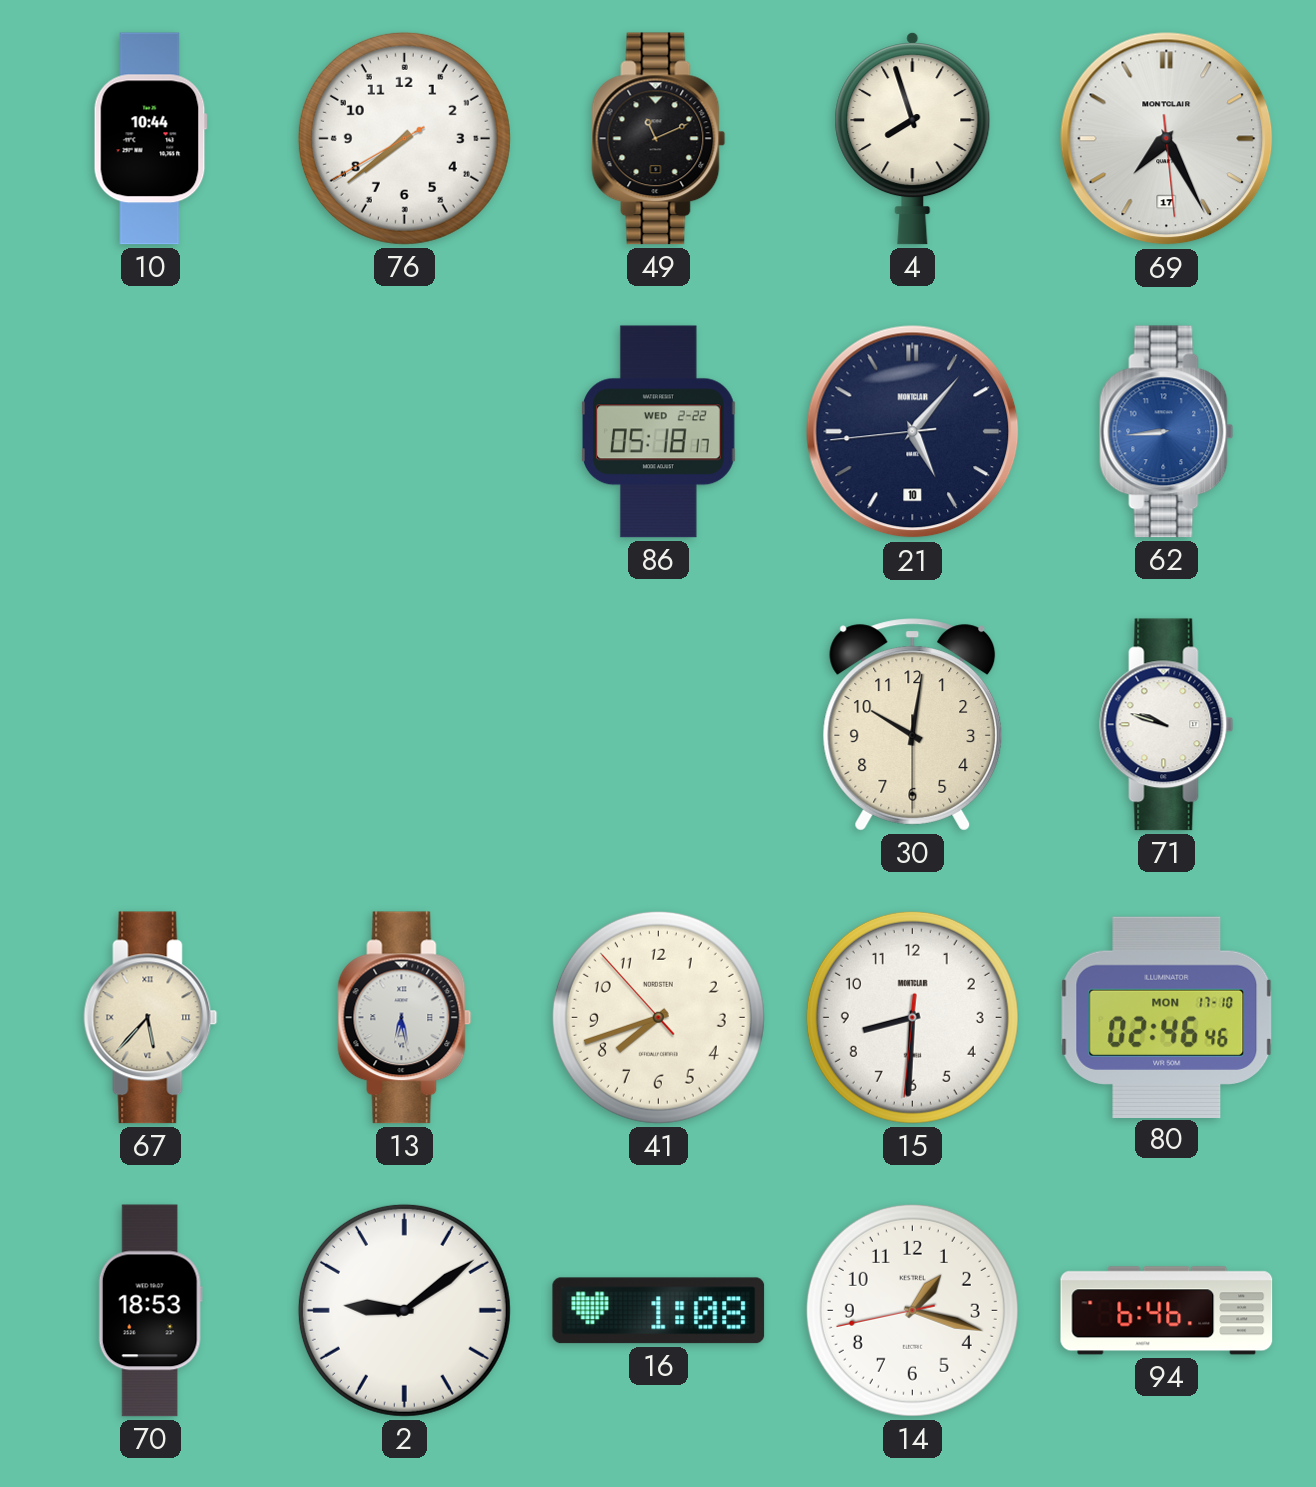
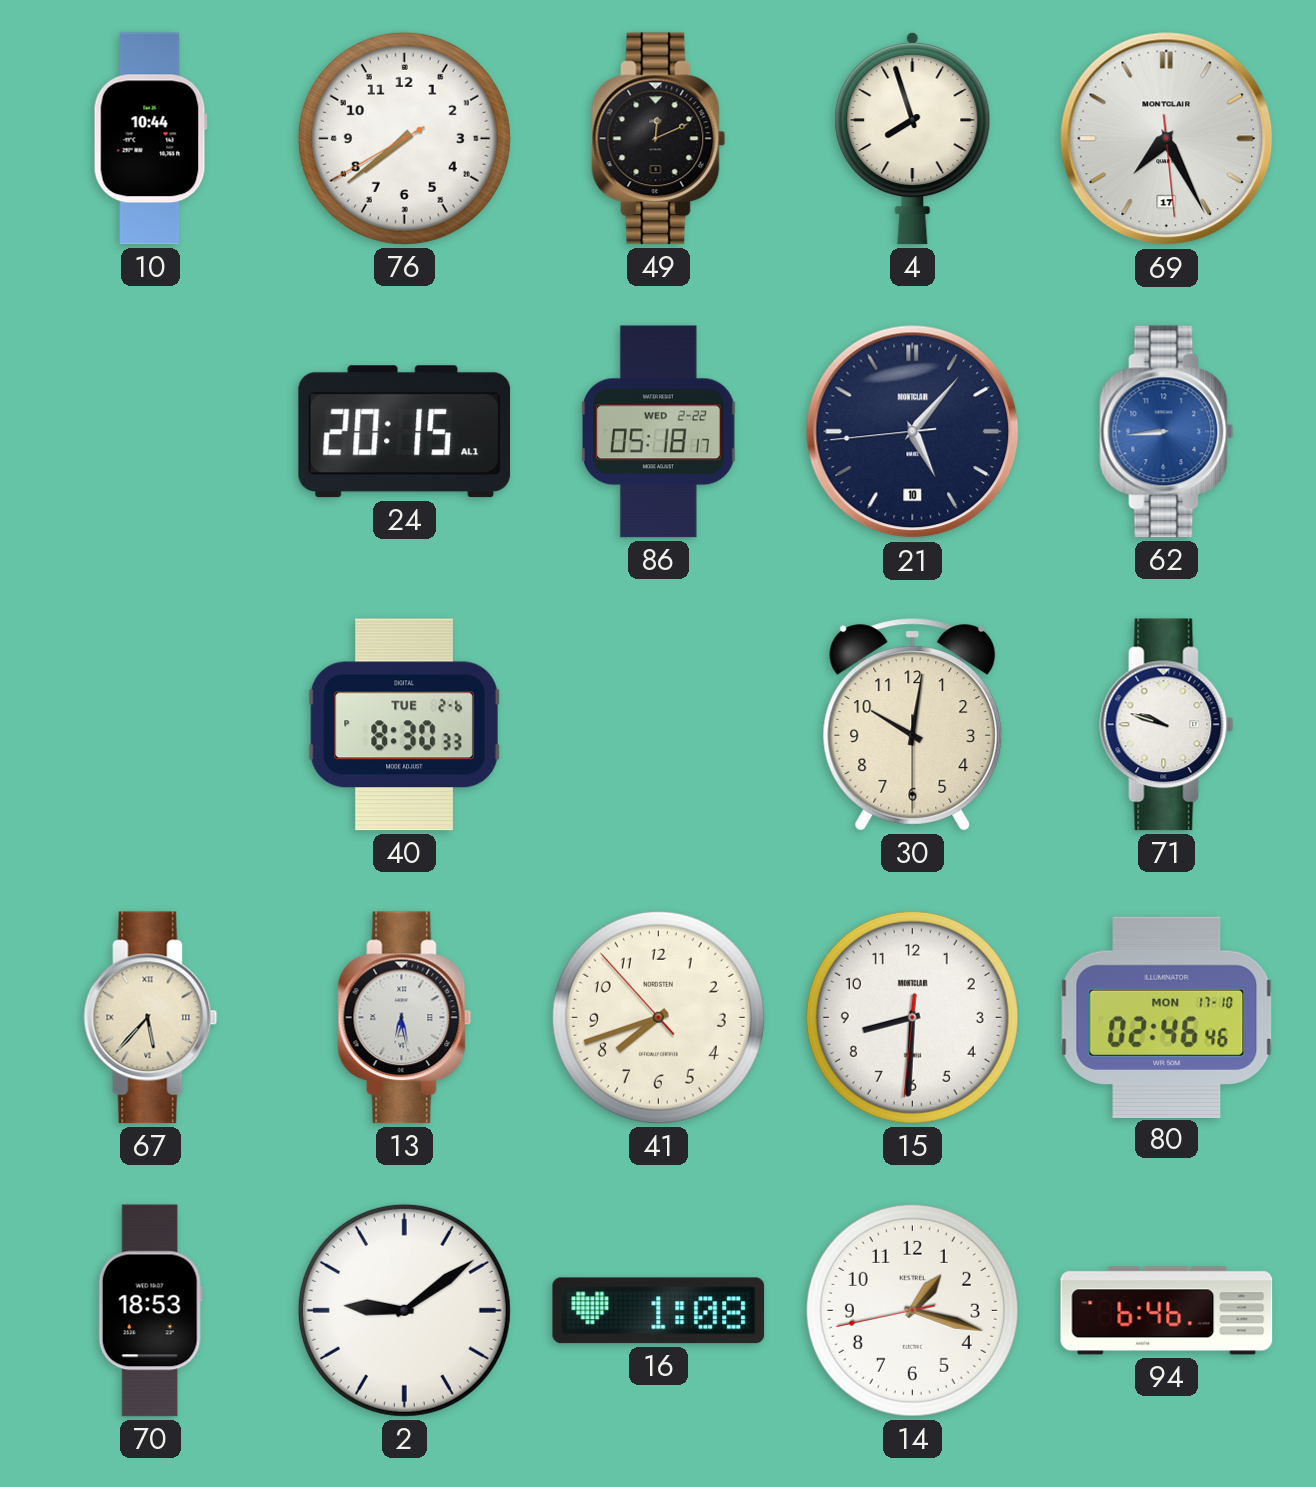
49: 11:11 -> 12:11
24: none -> 20:15
40: none -> 8:30
